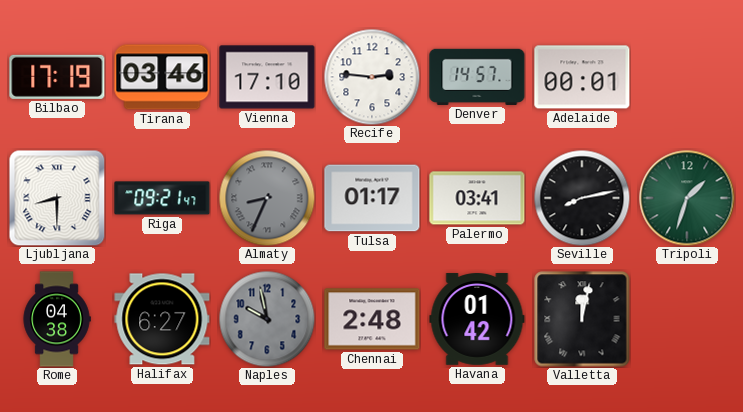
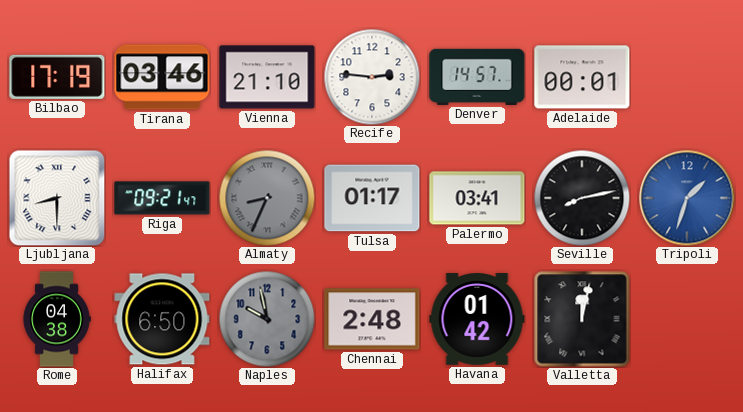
Vienna: 17:10 -> 21:10
Tripoli dial: green -> blue
Halifax: 6:27 -> 6:50
